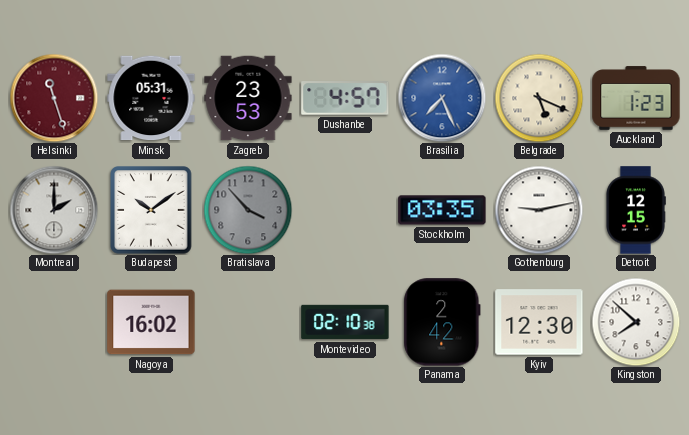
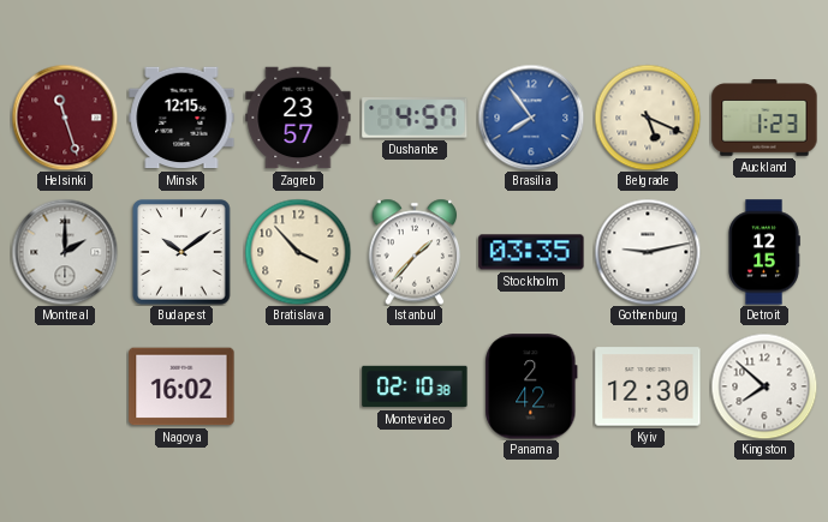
Minsk: 05:31 -> 12:15
Zagreb: 23:53 -> 23:57
Brasilia: 7:26 -> 7:54
Bratislava dial: grey -> cream
Istanbul: none -> 1:37
